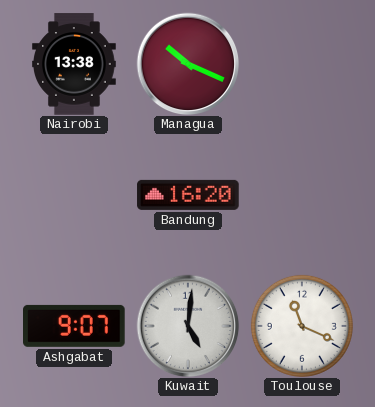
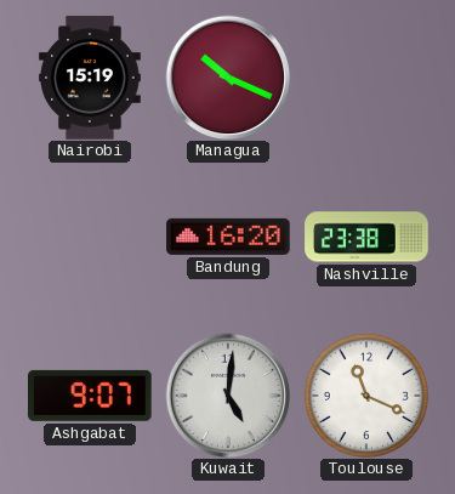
Nairobi: 13:38 -> 15:19
Nashville: none -> 23:38
